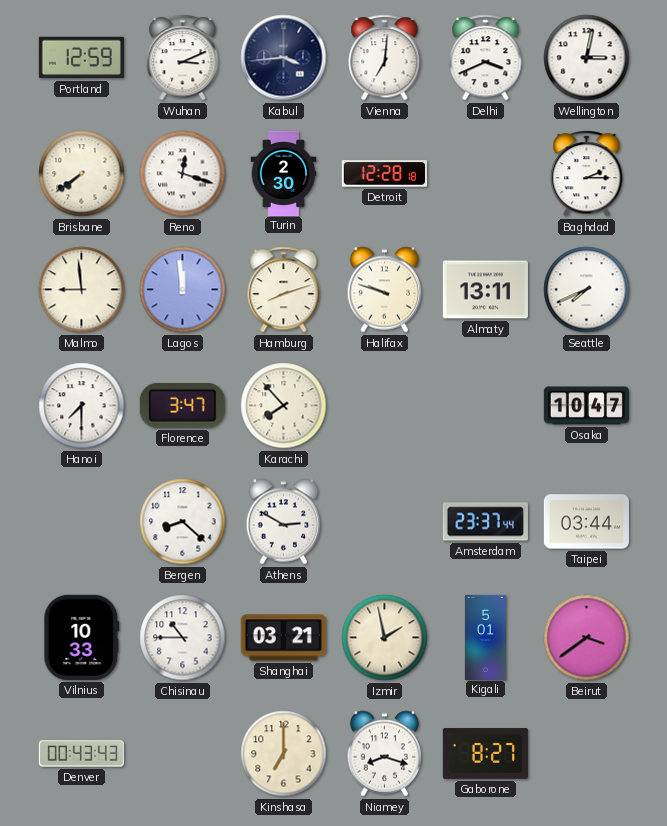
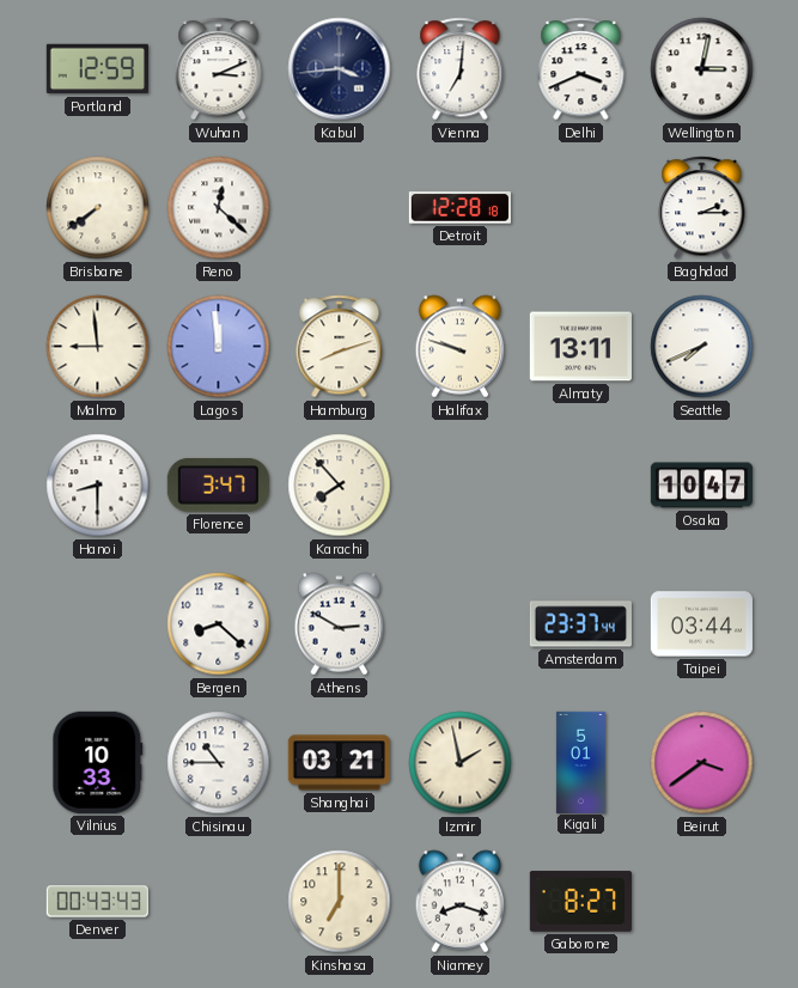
Reno: 12:18 -> 12:22
Turin: 2:30 -> none
Hanoi: 7:30 -> 8:30
